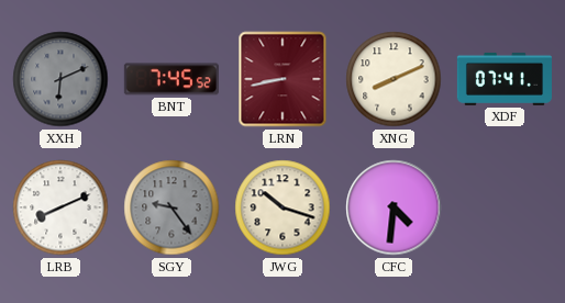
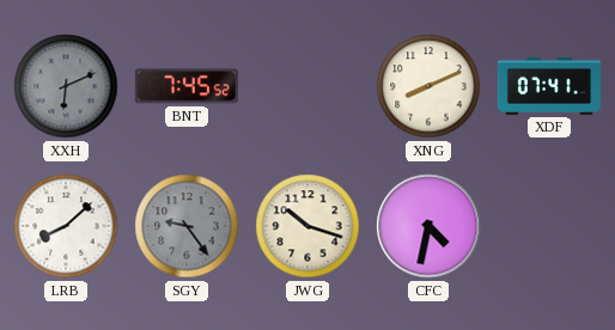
LRN: 8:43 -> none
LRB: 8:11 -> 8:08
CFC: 4:31 -> 4:32
